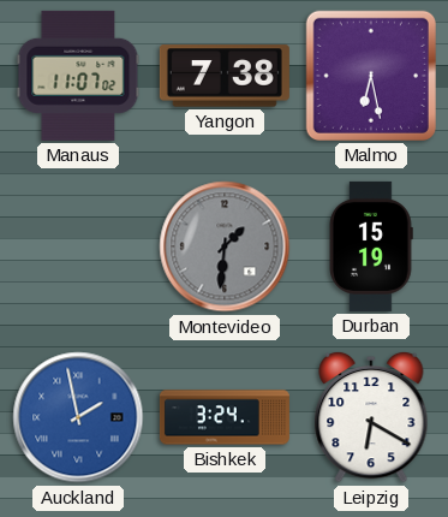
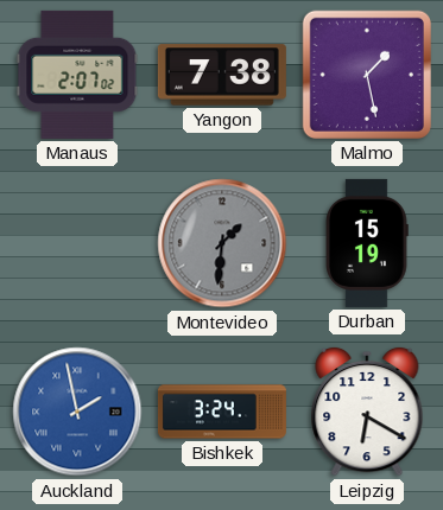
Manaus: 11:07 -> 2:07
Malmo: 6:28 -> 1:28
